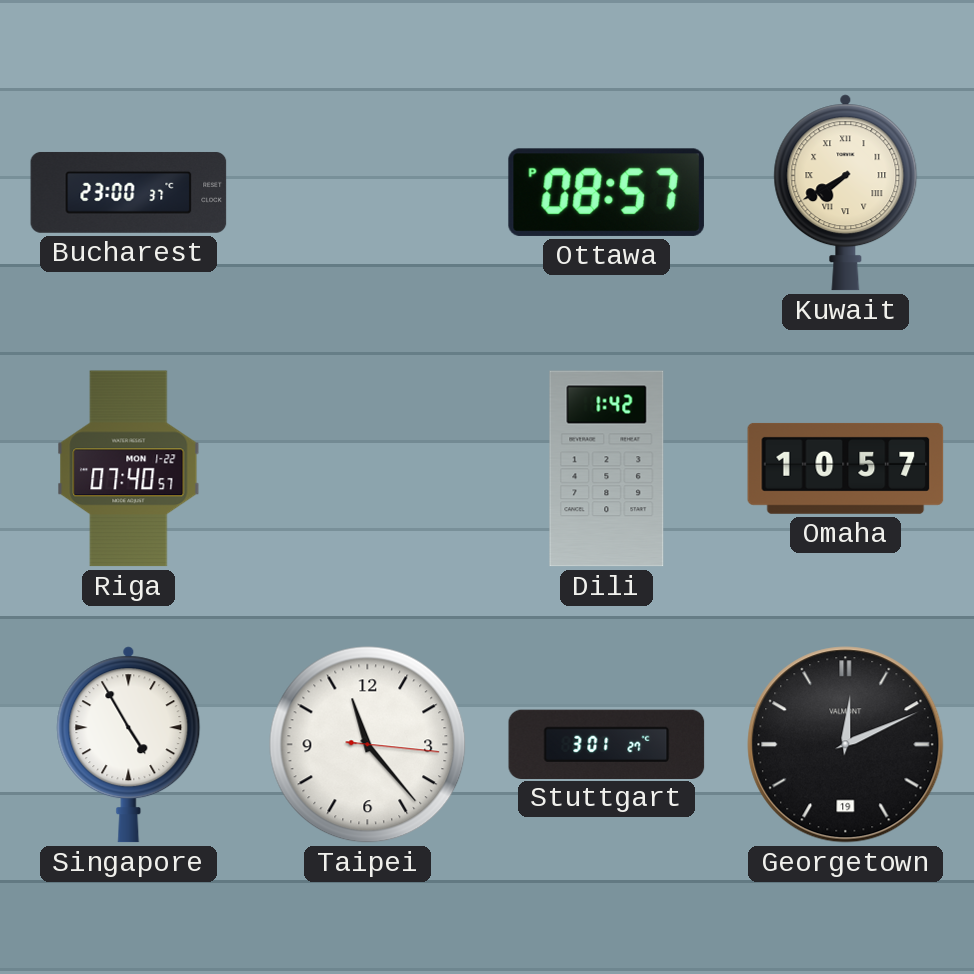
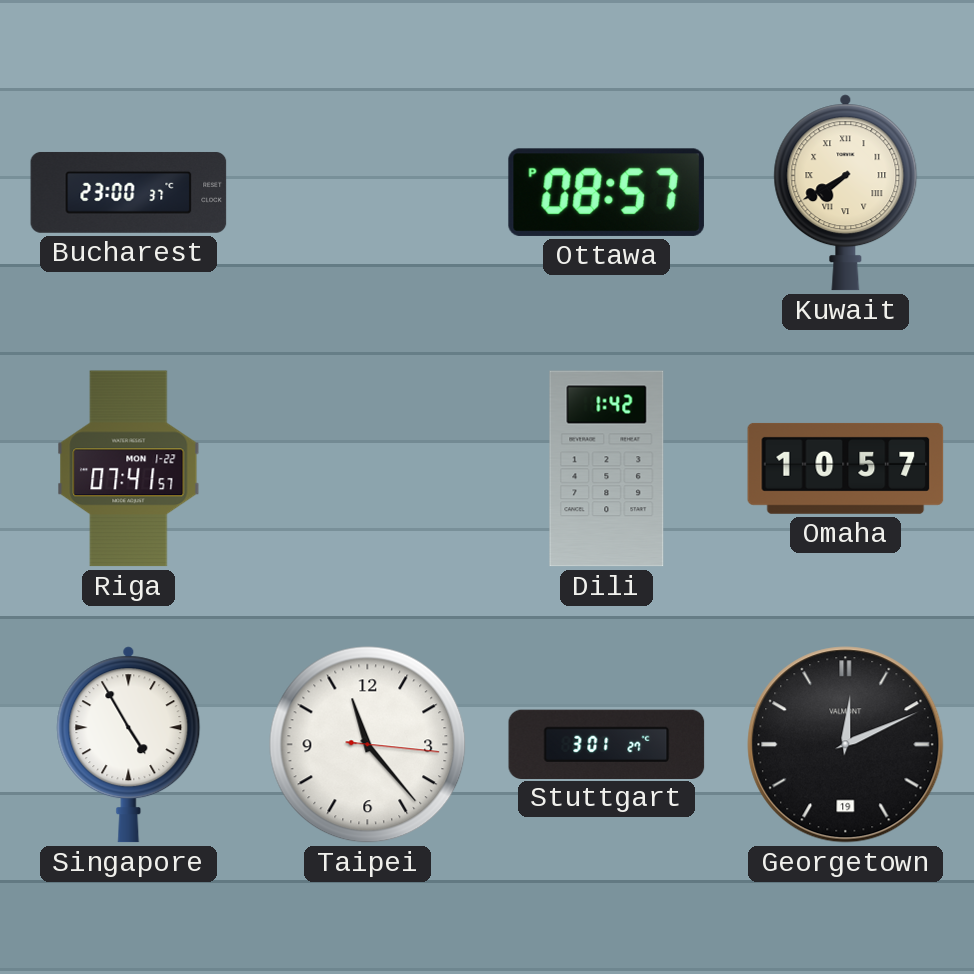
Riga: 07:40 -> 07:41
